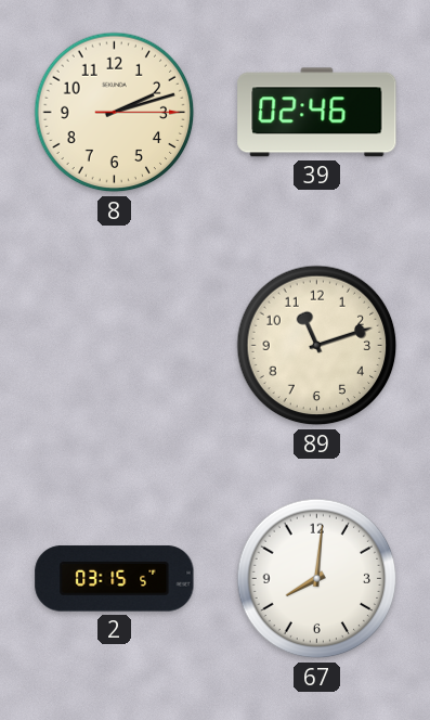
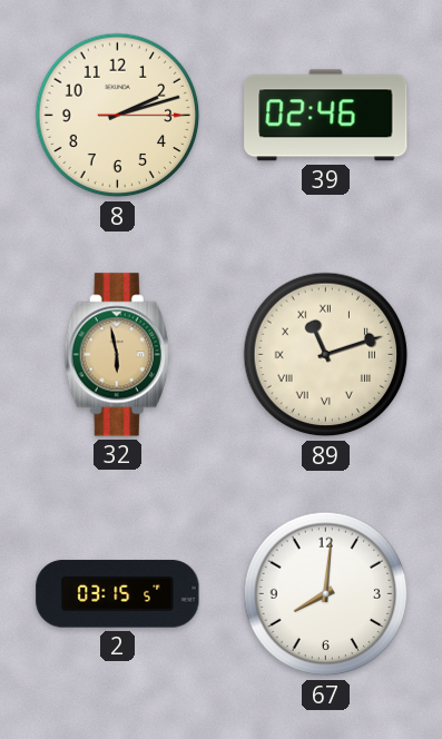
32: none -> 5:58
89 numerals: Arabic -> Roman
